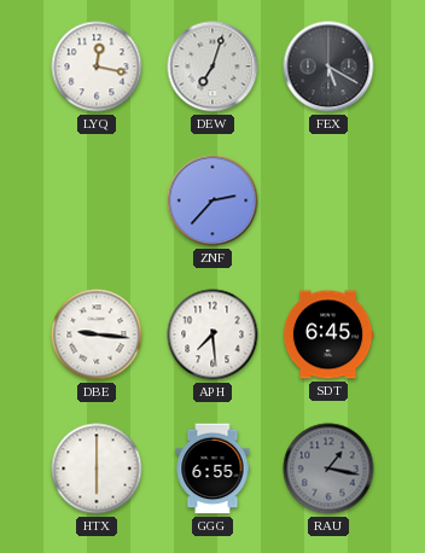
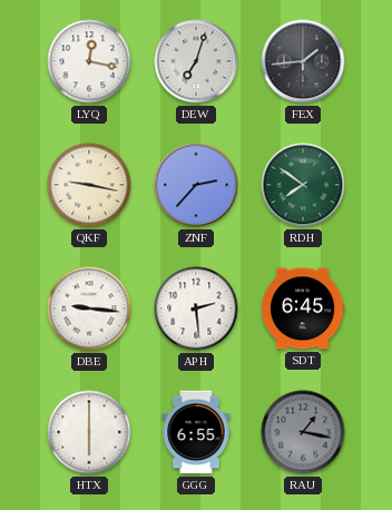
FEX: 5:20 -> 1:44
QKF: none -> 9:17
RDH: none -> 7:51
APH: 7:29 -> 2:29
